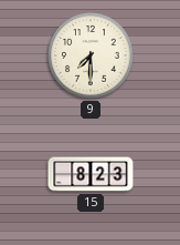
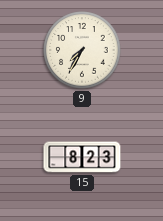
9: 7:30 -> 7:35
